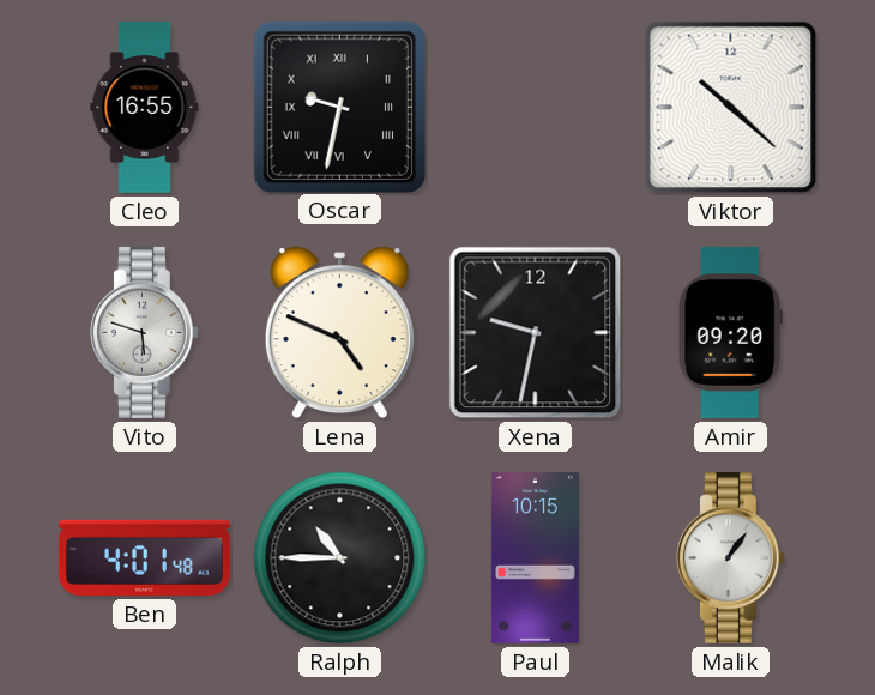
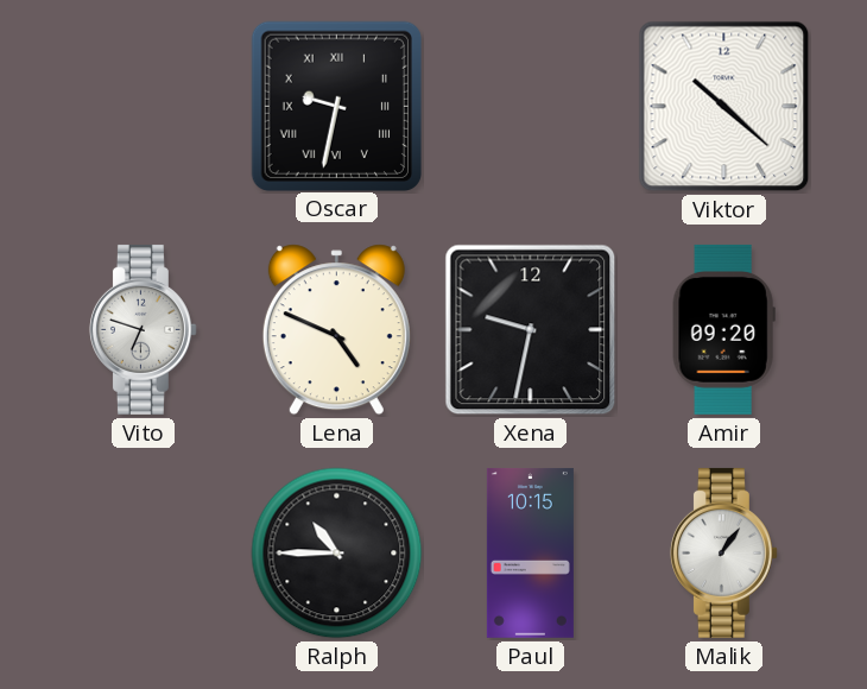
Cleo: 16:55 -> none
Vito: 5:48 -> 6:48
Ben: 4:01 -> none
